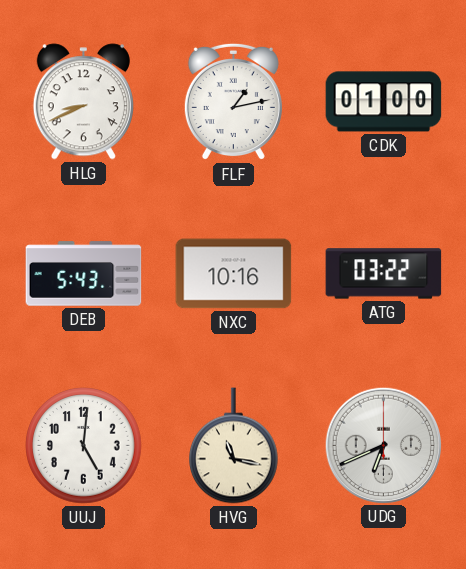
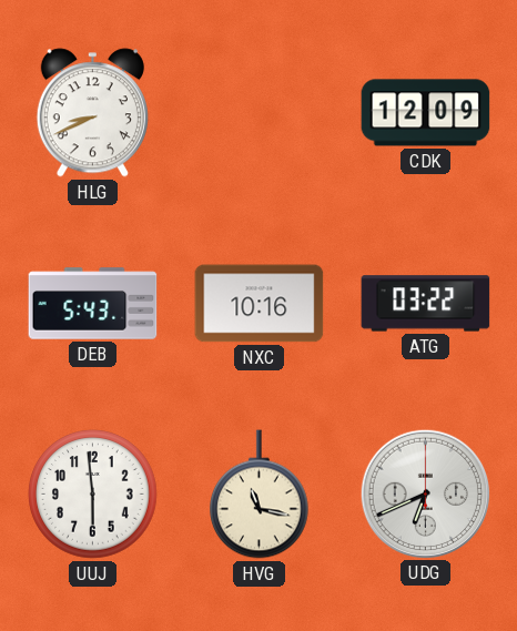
FLF: 1:13 -> none
CDK: 01:00 -> 12:09
UUJ: 5:01 -> 5:59
